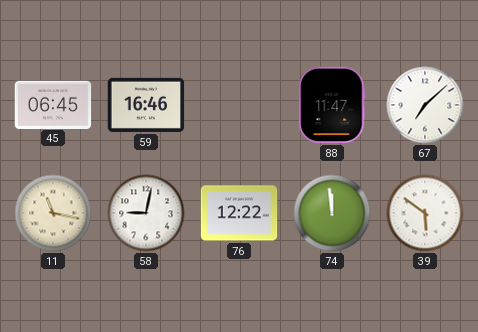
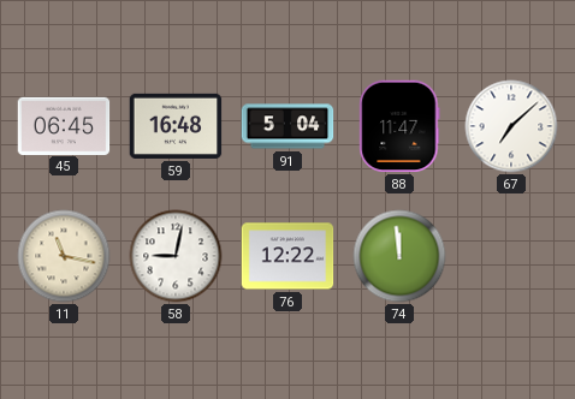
59: 16:46 -> 16:48
91: none -> 5:04
39: 5:51 -> none
